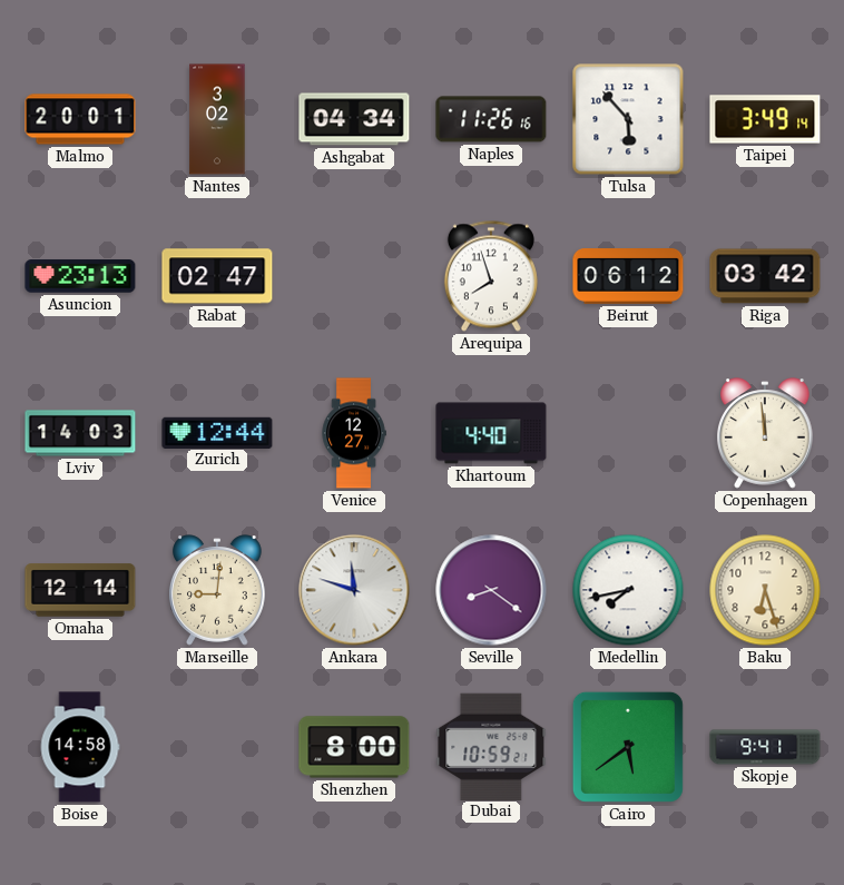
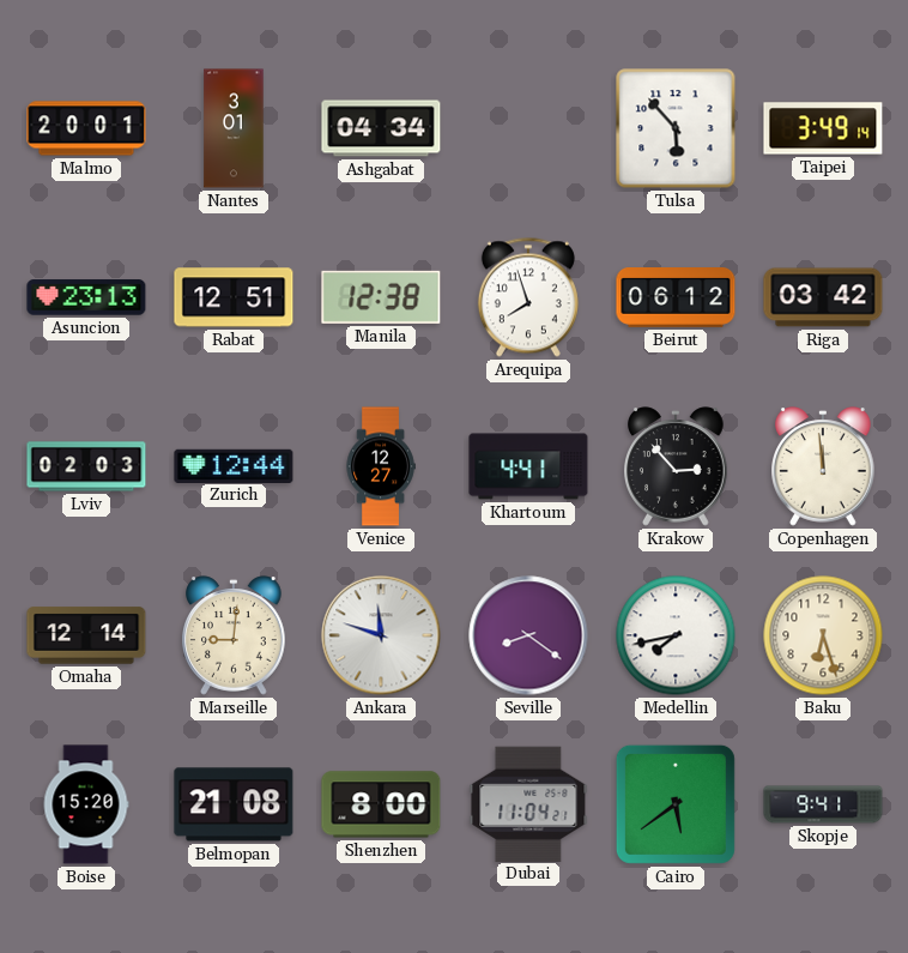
Nantes: 3:02 -> 3:01
Naples: 11:26 -> none
Rabat: 02:47 -> 12:51
Manila: none -> 12:38
Lviv: 14:03 -> 02:03
Khartoum: 4:40 -> 4:41
Krakow: none -> 2:53
Boise: 14:58 -> 15:20
Belmopan: none -> 21:08
Dubai: 10:59 -> 11:04
